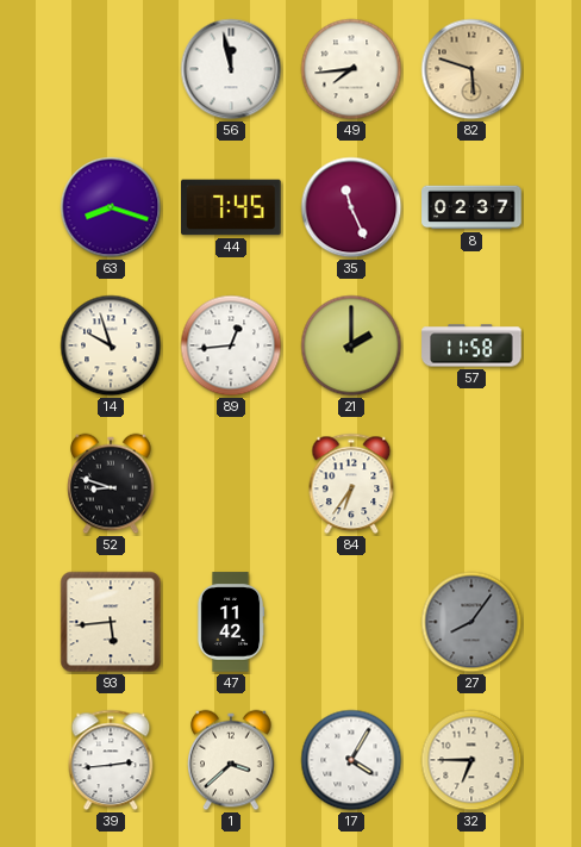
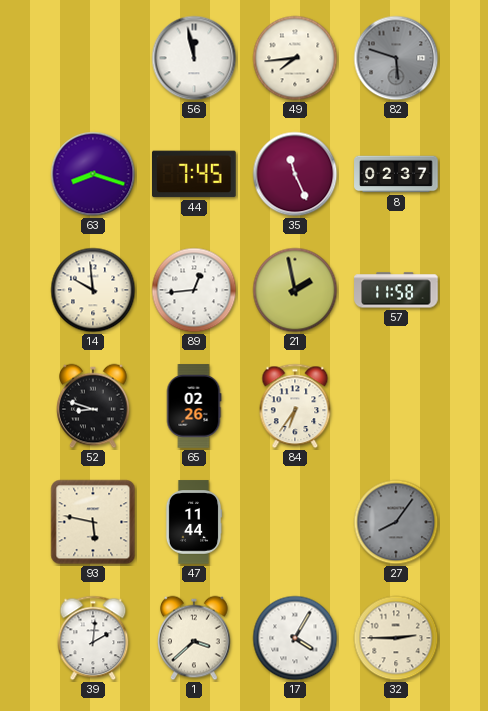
82 dial: champagne -> grey
14: 9:57 -> 9:59
21: 2:00 -> 1:58
65: none -> 02:26
93: 5:44 -> 5:47
47: 11:42 -> 11:44
39: 2:44 -> 2:01
32: 6:45 -> 2:45
